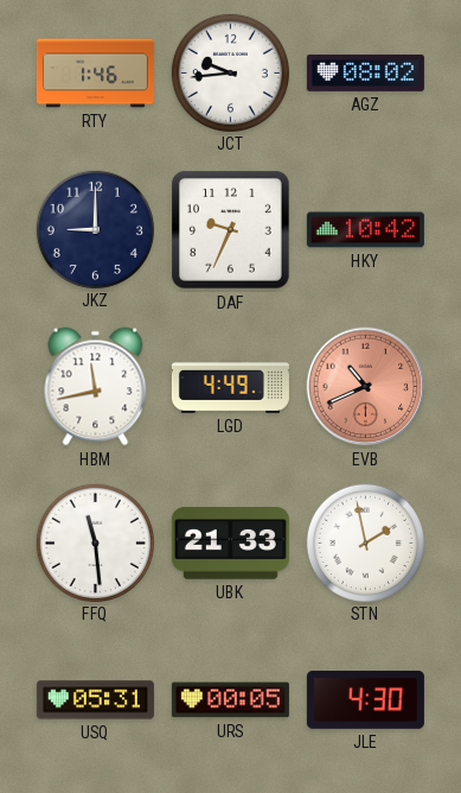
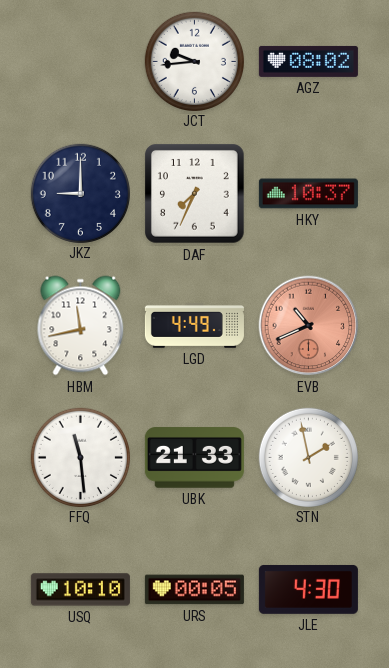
RTY: 1:46 -> none
DAF: 9:34 -> 7:34
HKY: 10:42 -> 10:37
USQ: 05:31 -> 10:10
